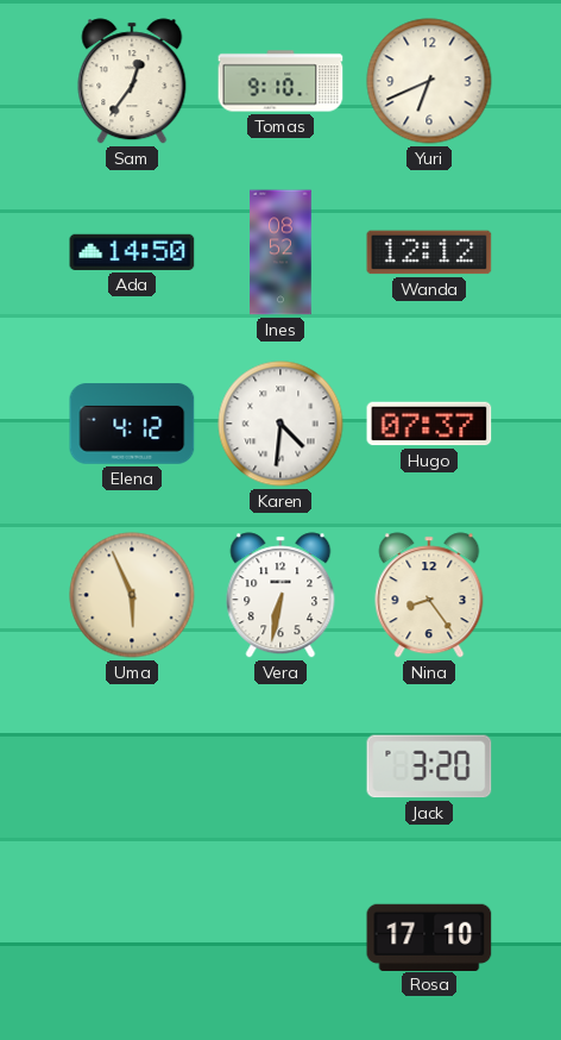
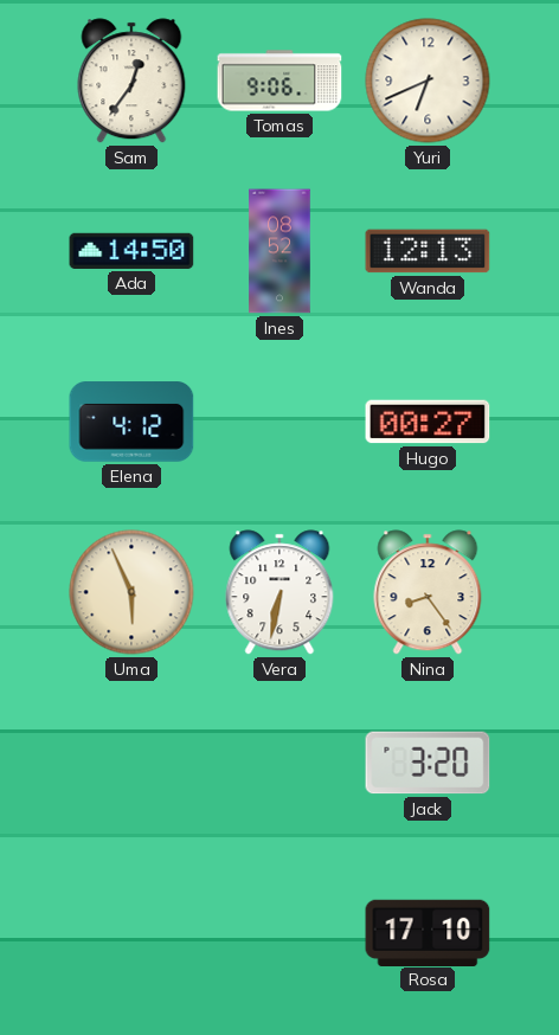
Tomas: 9:10 -> 9:06
Wanda: 12:12 -> 12:13
Karen: 4:31 -> none
Hugo: 07:37 -> 00:27
